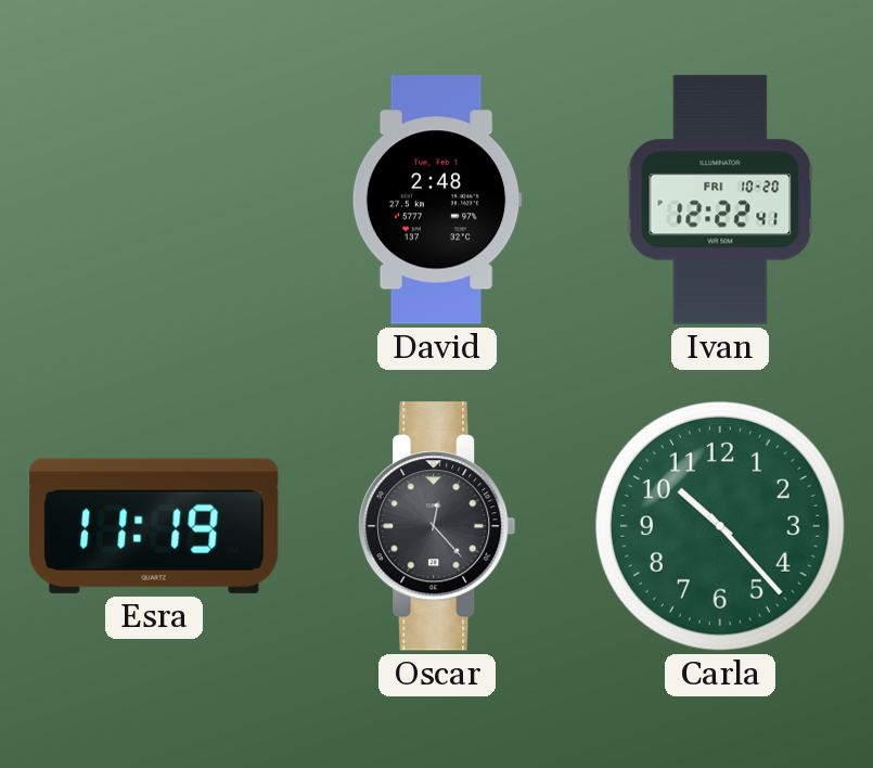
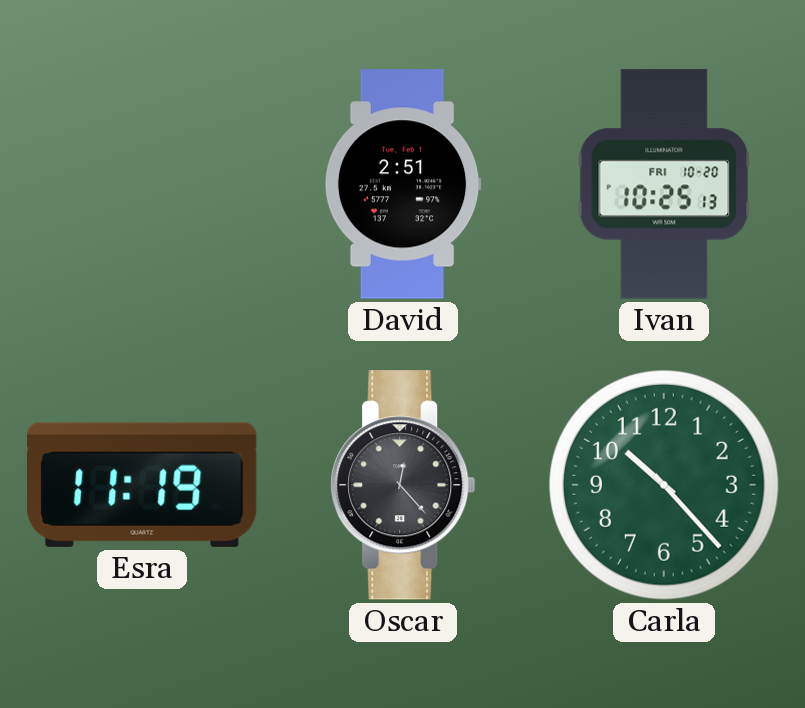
David: 2:48 -> 2:51
Ivan: 12:22 -> 10:25
